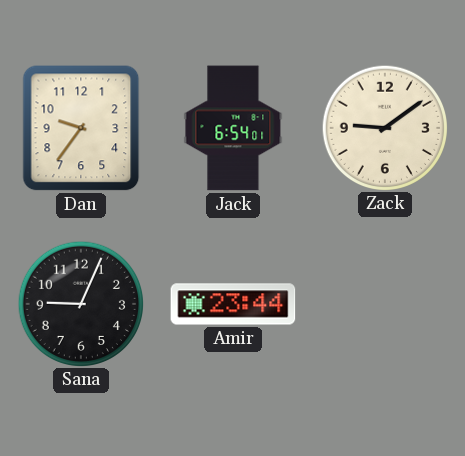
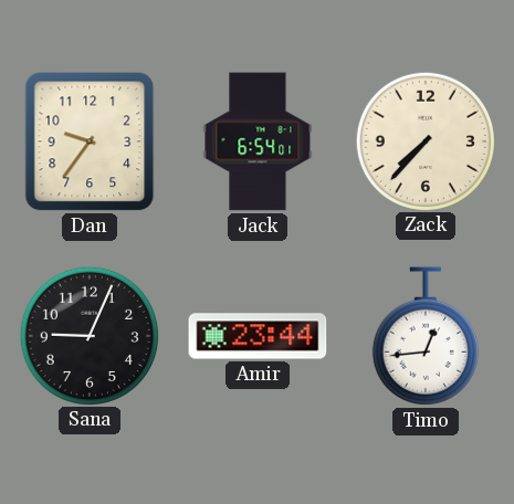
Zack: 9:09 -> 7:37
Timo: none -> 12:44
